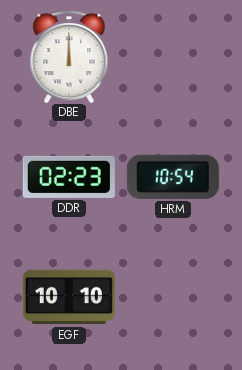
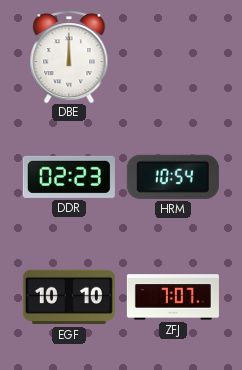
ZFJ: none -> 7:07
